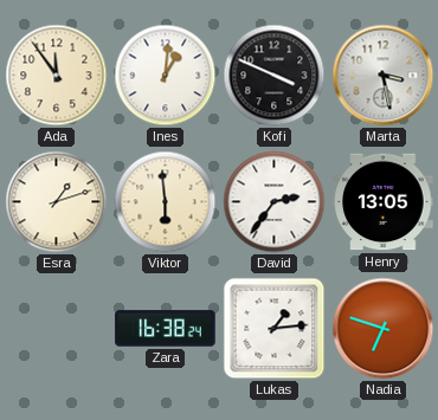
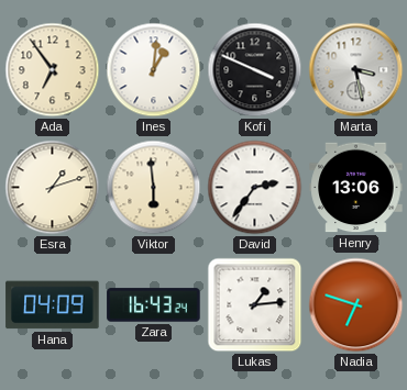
Ada: 11:54 -> 6:54
Henry: 13:05 -> 13:06
Hana: none -> 04:09
Zara: 16:38 -> 16:43
